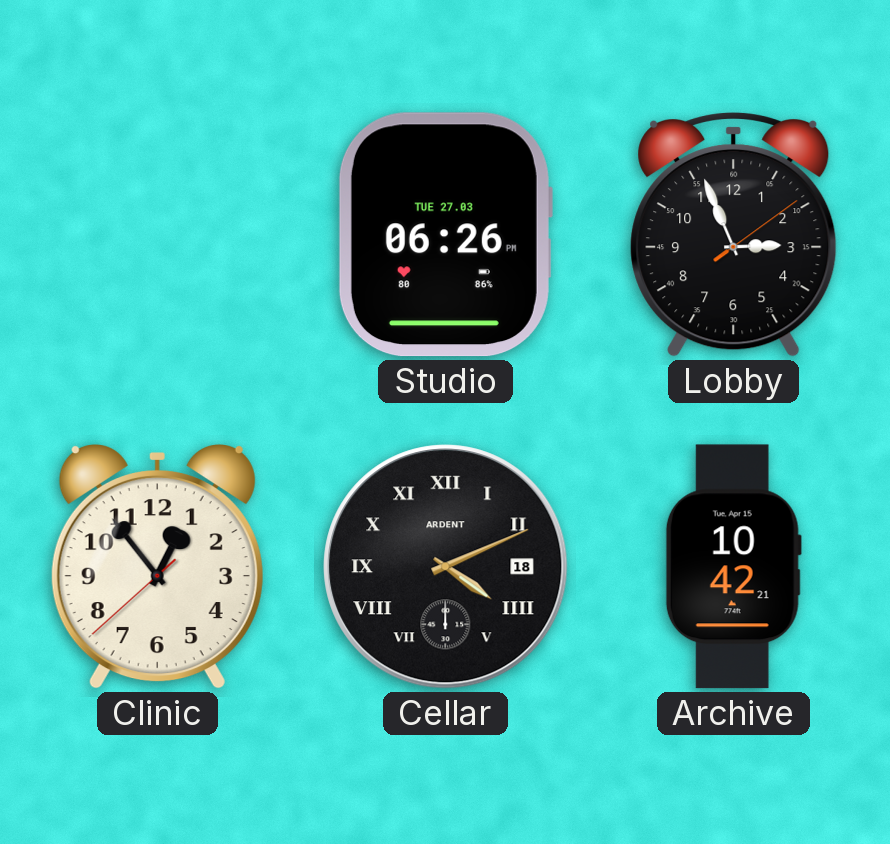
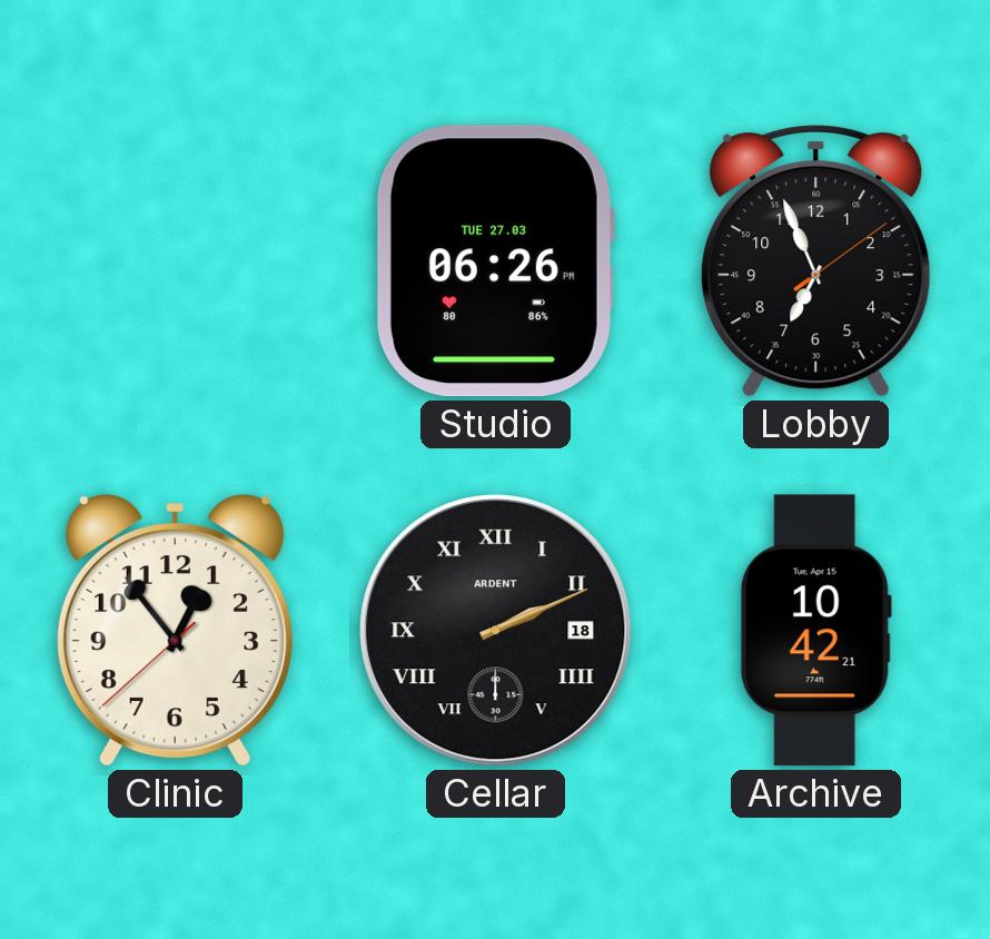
Lobby: 2:56 -> 6:56
Cellar: 4:11 -> 2:11
